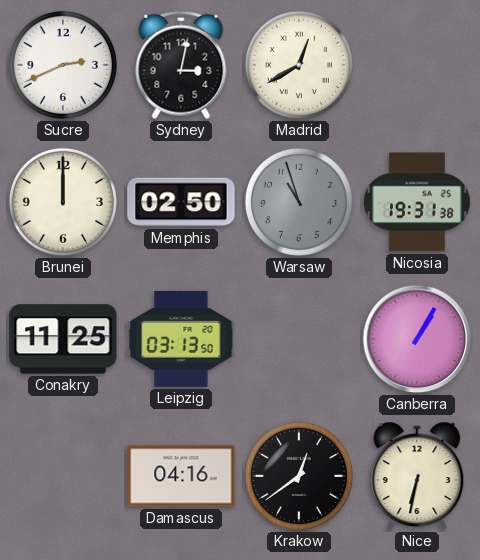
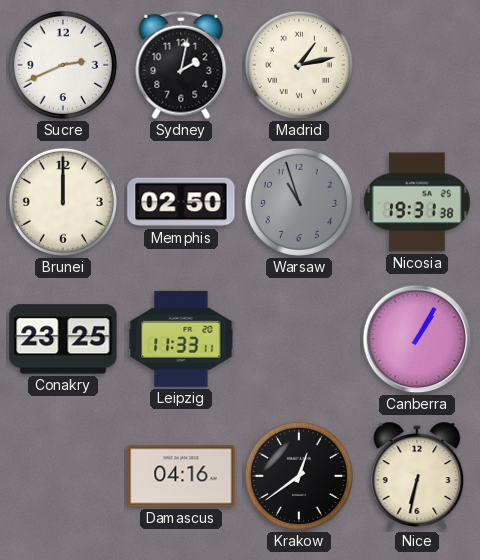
Sydney: 3:02 -> 2:02
Madrid: 12:40 -> 1:13
Conakry: 11:25 -> 23:25
Leipzig: 03:13 -> 11:33
